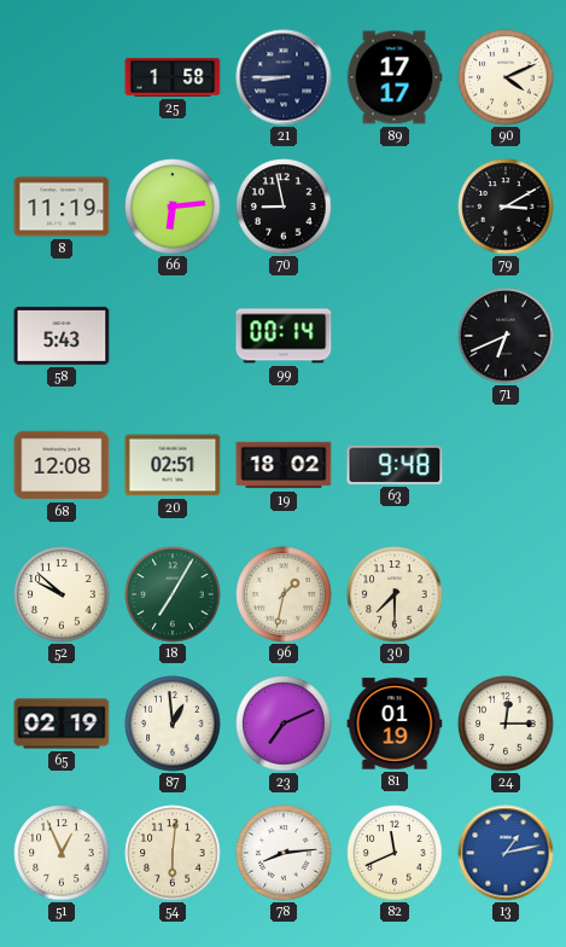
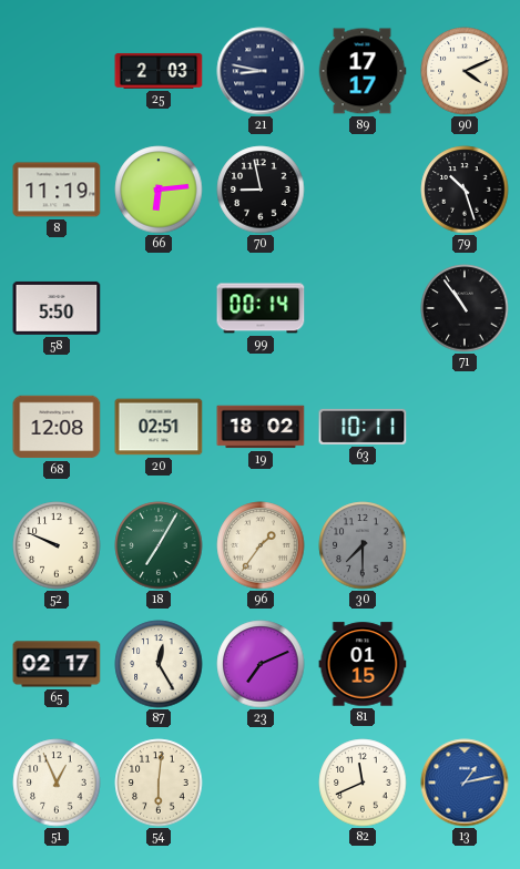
25: 1:58 -> 2:03
21: 8:45 -> 8:47
79: 3:10 -> 10:27
58: 5:43 -> 5:50
71: 6:41 -> 10:54
63: 9:48 -> 10:11
52: 9:52 -> 9:49
96: 1:32 -> 1:36
30 dial: cream -> grey
65: 02:19 -> 02:17
87: 12:59 -> 12:25
81: 01:19 -> 01:15
24: 12:15 -> none
78: 8:14 -> none
